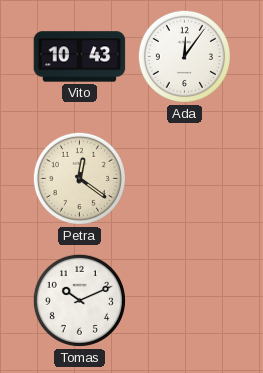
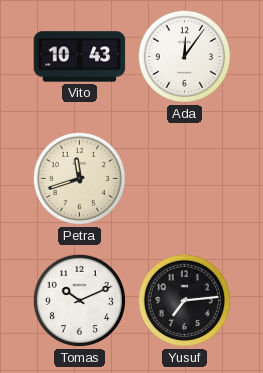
Petra: 12:21 -> 11:42
Yusuf: none -> 7:14
